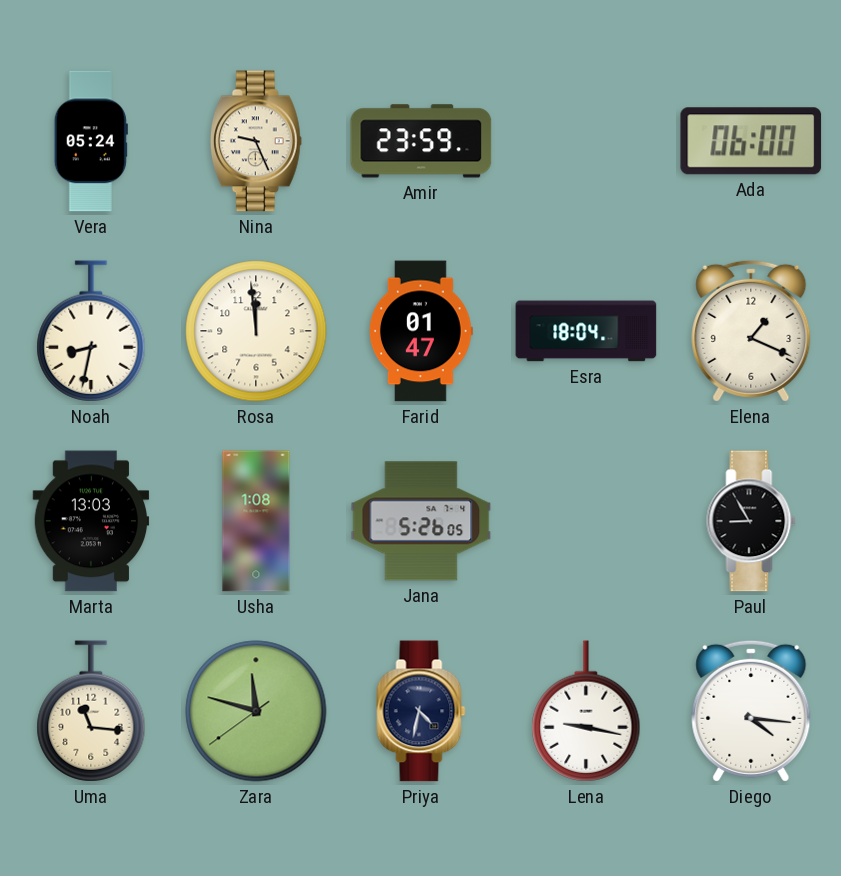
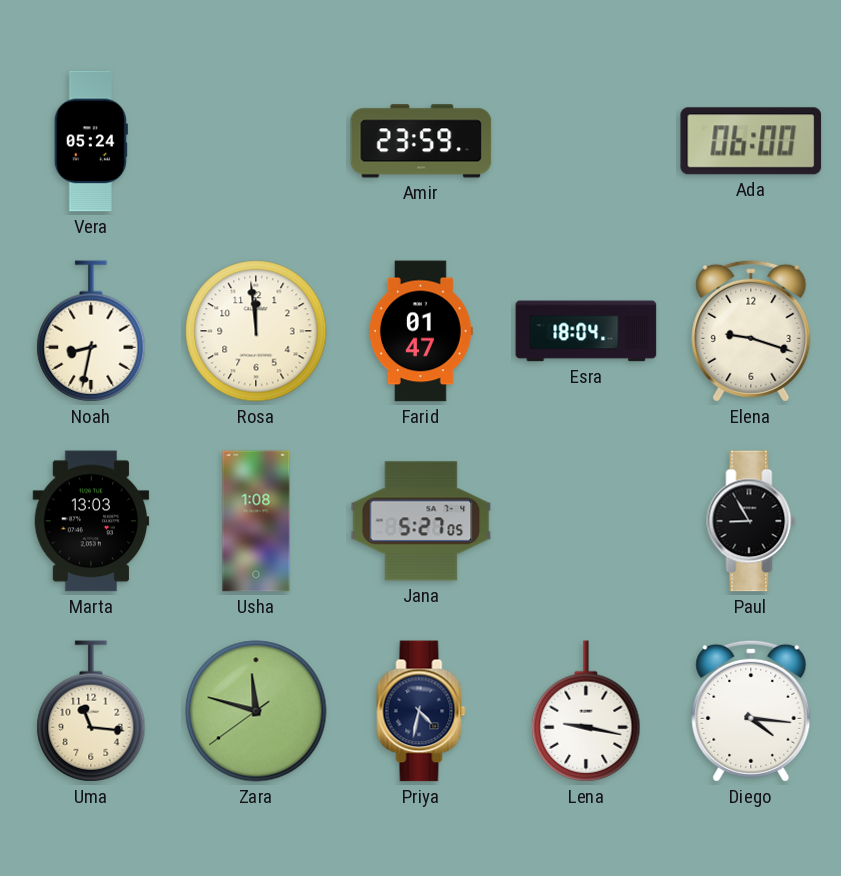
Nina: 9:26 -> none
Elena: 1:19 -> 9:18
Jana: 5:26 -> 5:27
